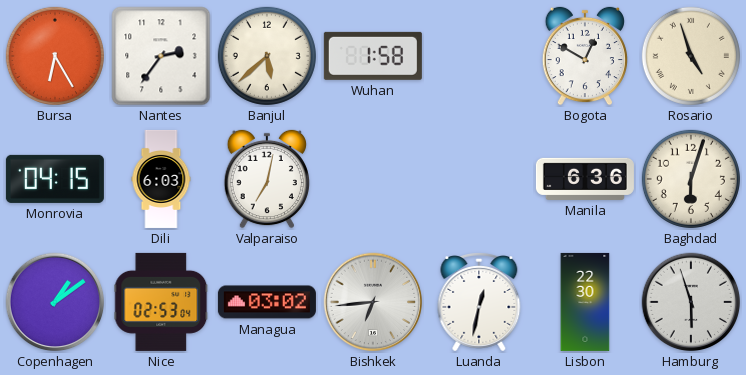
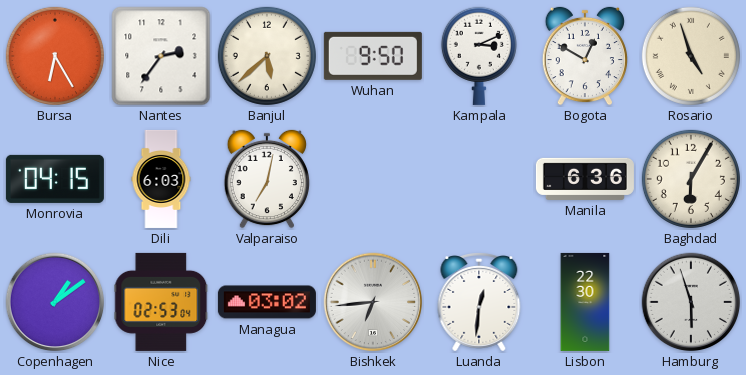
Wuhan: 1:58 -> 9:50
Kampala: none -> 3:11
Baghdad: 6:03 -> 6:05
Luanda: 12:32 -> 12:31
